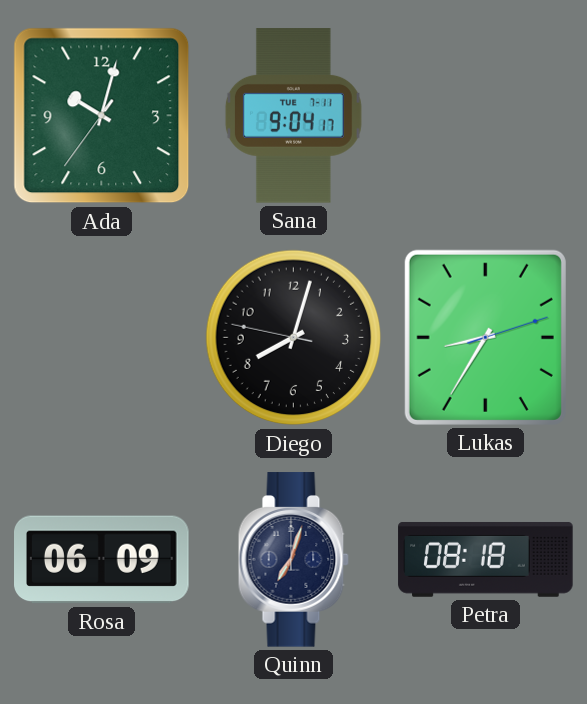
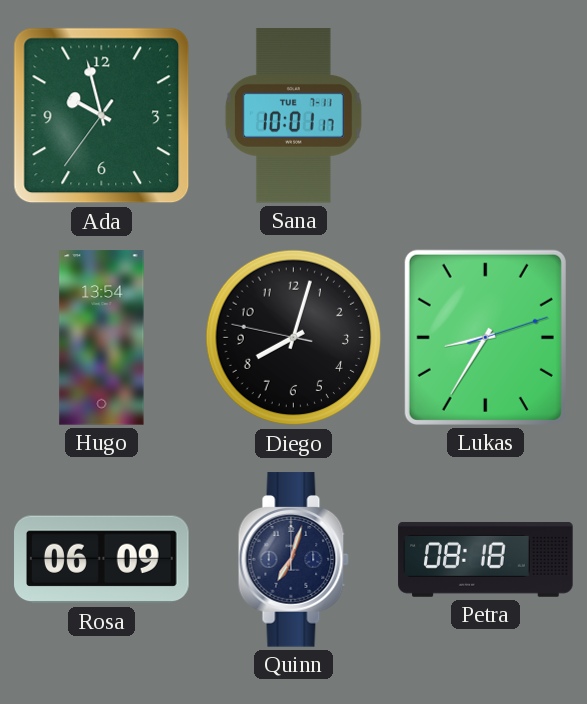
Ada: 10:02 -> 9:57
Sana: 9:04 -> 10:01
Hugo: none -> 13:54
